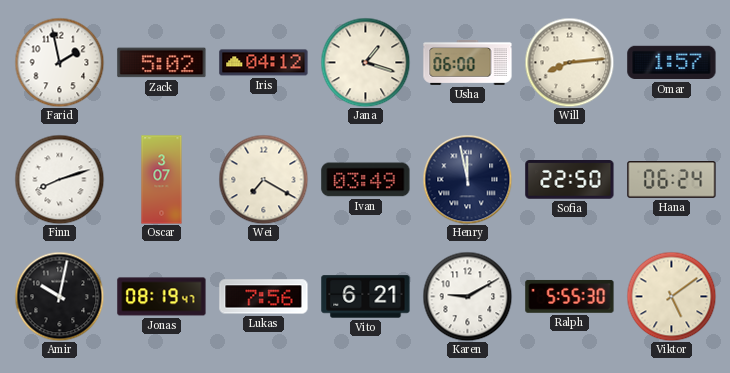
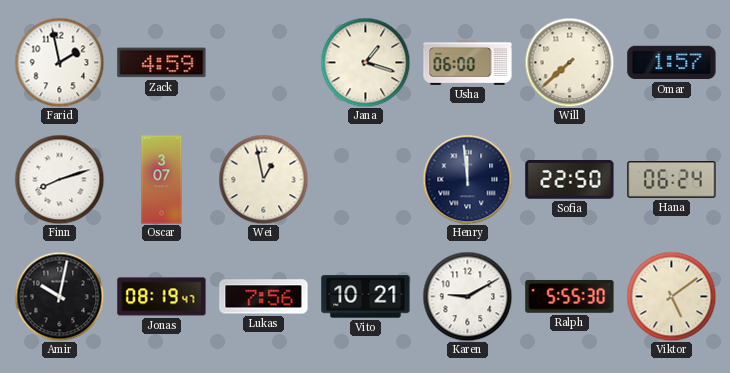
Zack: 5:02 -> 4:59
Iris: 04:12 -> none
Will: 8:14 -> 7:38
Wei: 7:20 -> 12:58
Ivan: 03:49 -> none
Henry: 11:58 -> 11:59
Vito: 6:21 -> 10:21
